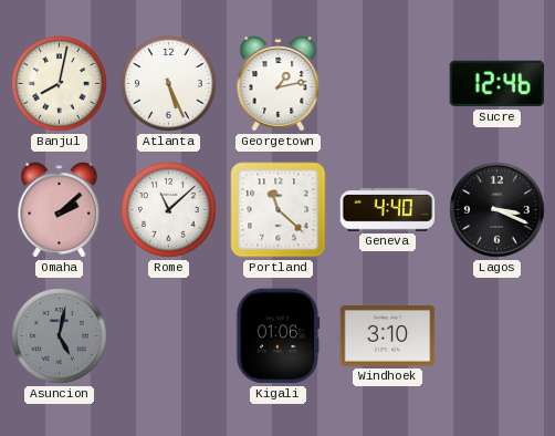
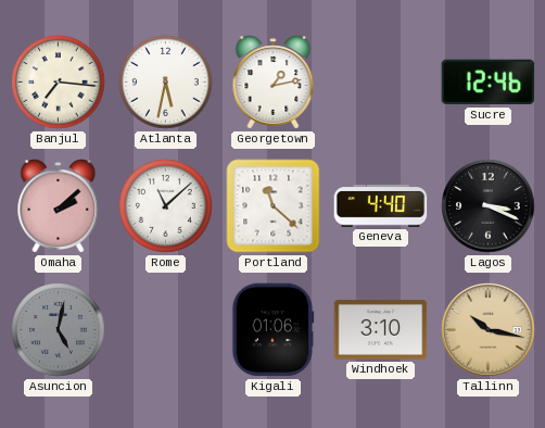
Banjul: 8:02 -> 7:16
Atlanta: 5:26 -> 5:32
Tallinn: none -> 10:17
